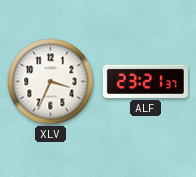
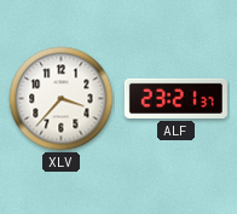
XLV: 3:34 -> 3:37
